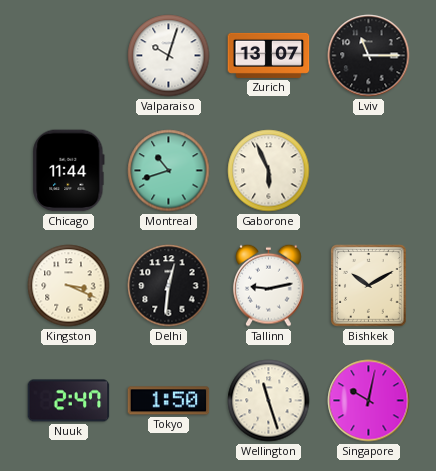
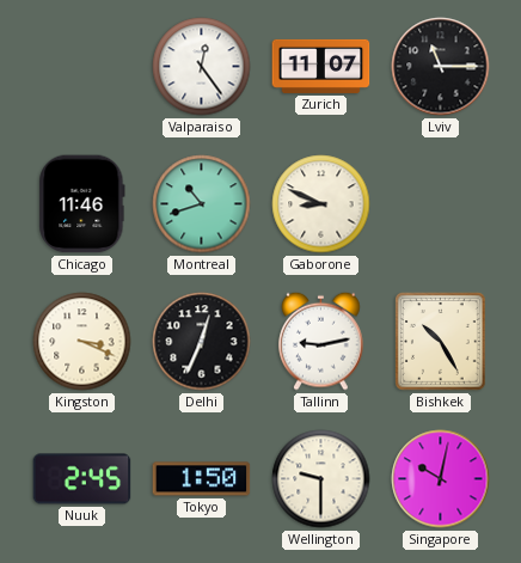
Valparaiso: 10:03 -> 12:24
Zurich: 13:07 -> 11:07
Chicago: 11:44 -> 11:46
Gaborone: 5:56 -> 8:49
Delhi: 12:31 -> 12:34
Bishkek: 10:10 -> 10:25
Nuuk: 2:47 -> 2:45
Wellington: 11:27 -> 9:30
